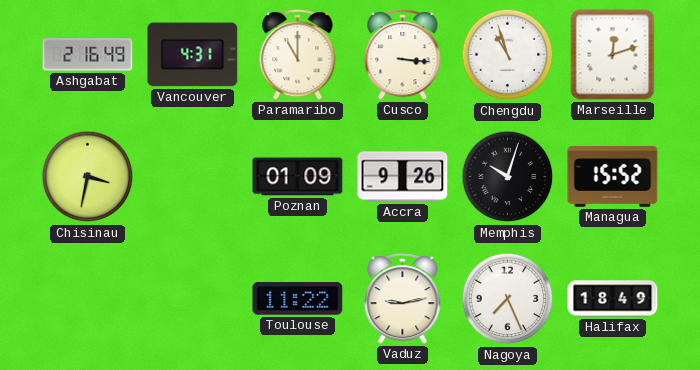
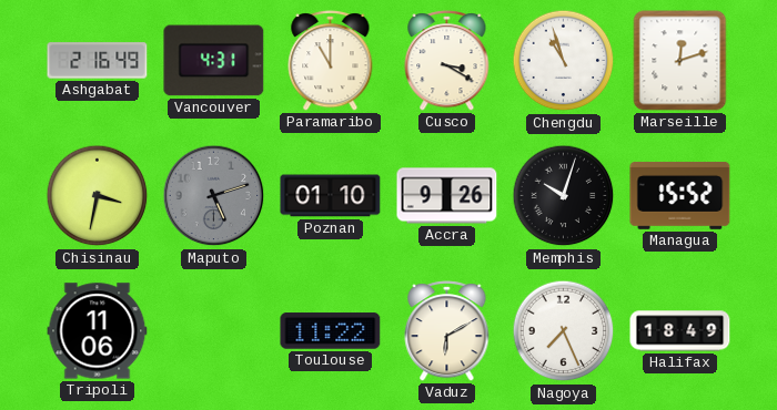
Cusco: 3:16 -> 3:20
Maputo: none -> 5:12
Poznan: 01:09 -> 01:10
Tripoli: none -> 11:06
Vaduz: 9:13 -> 6:10
